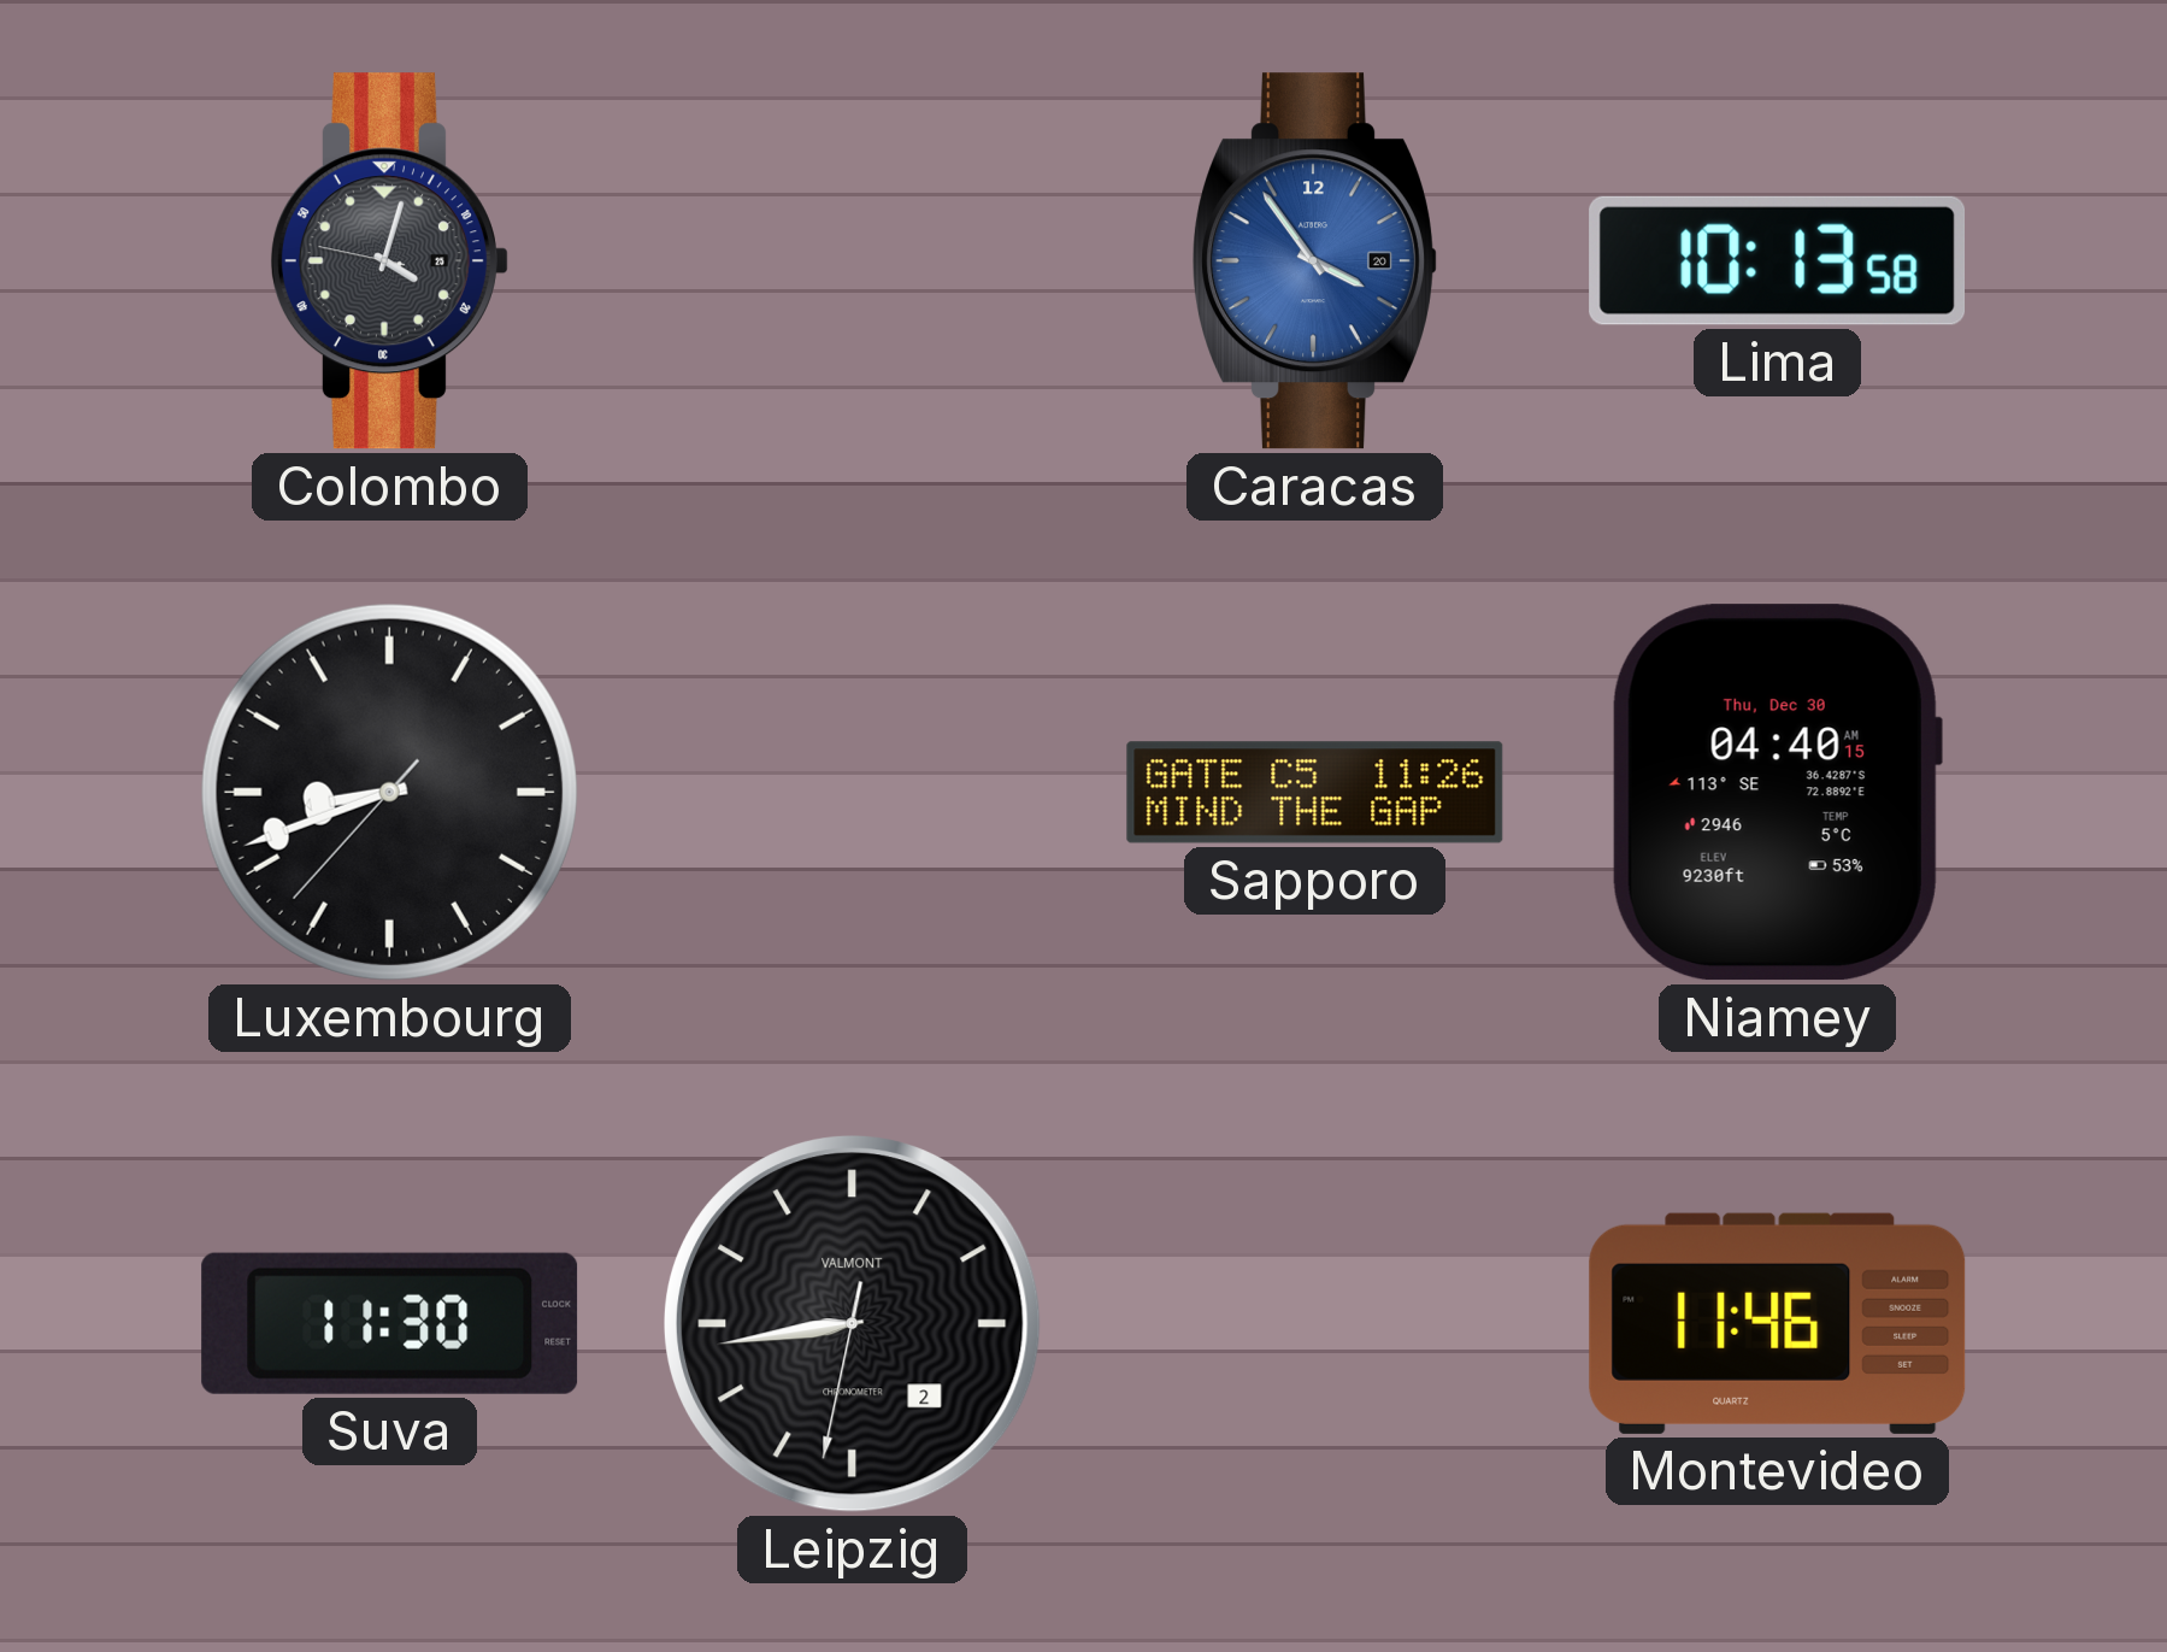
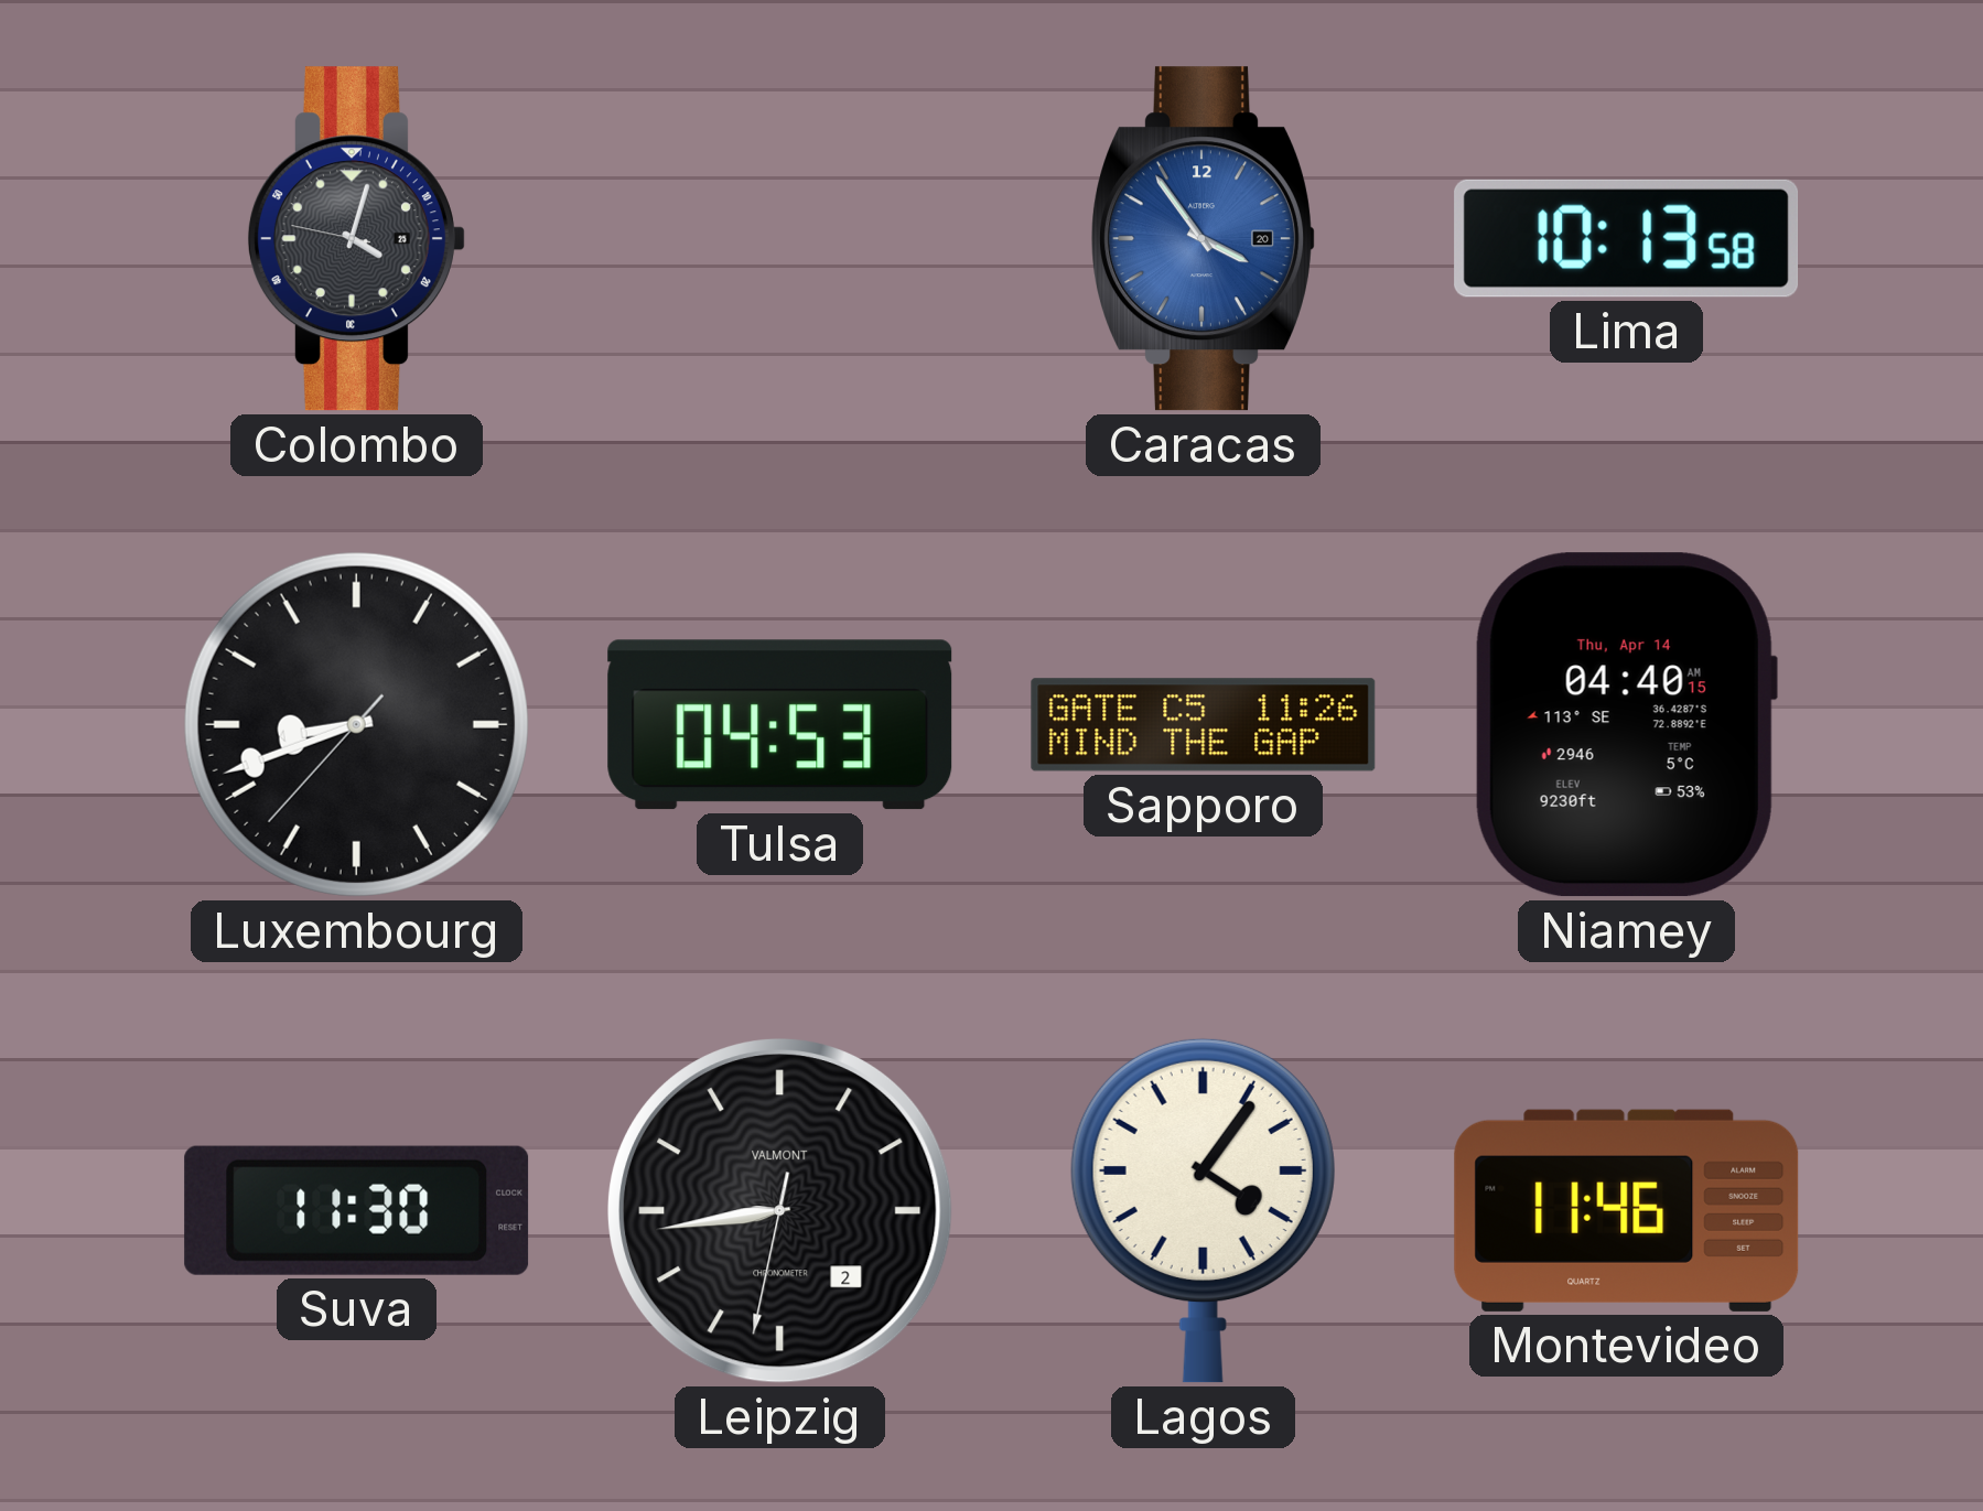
Tulsa: none -> 04:53
Niamey date: Thu, Dec 30 -> Thu, Apr 14
Lagos: none -> 4:06
